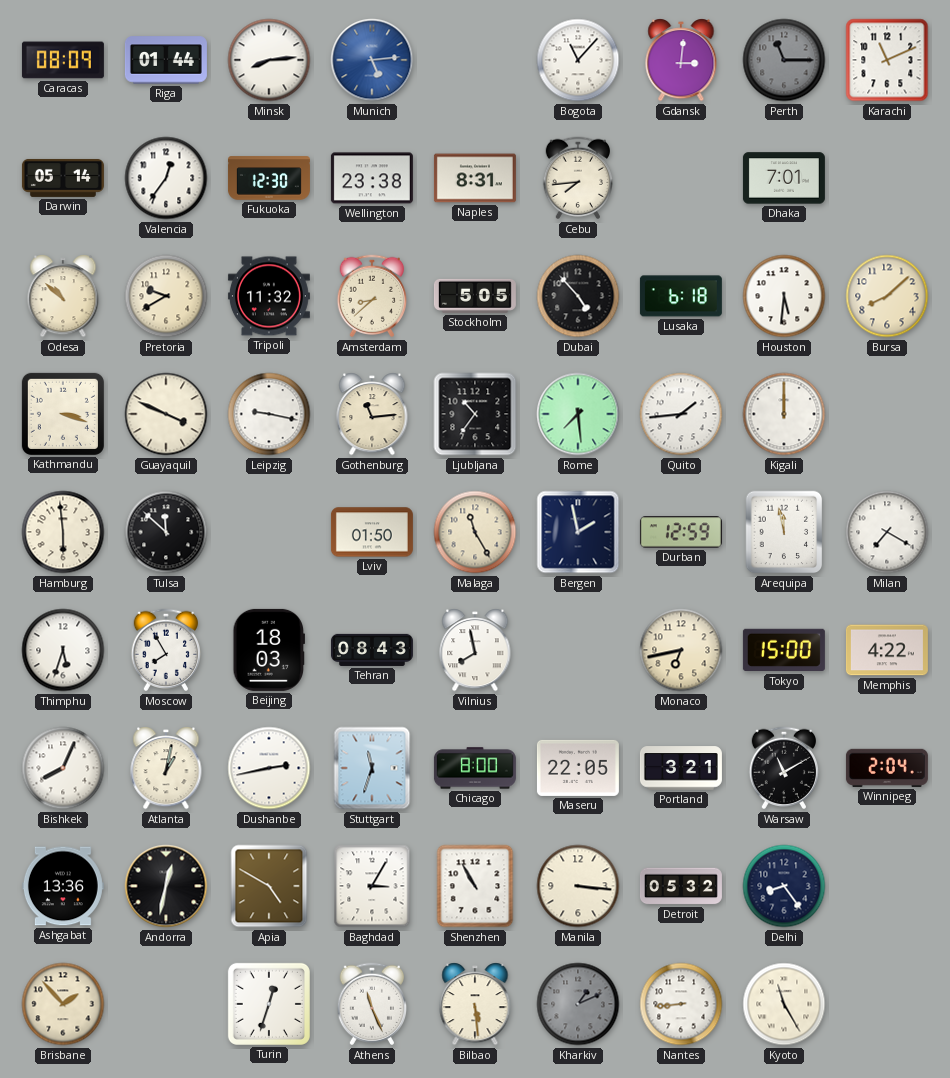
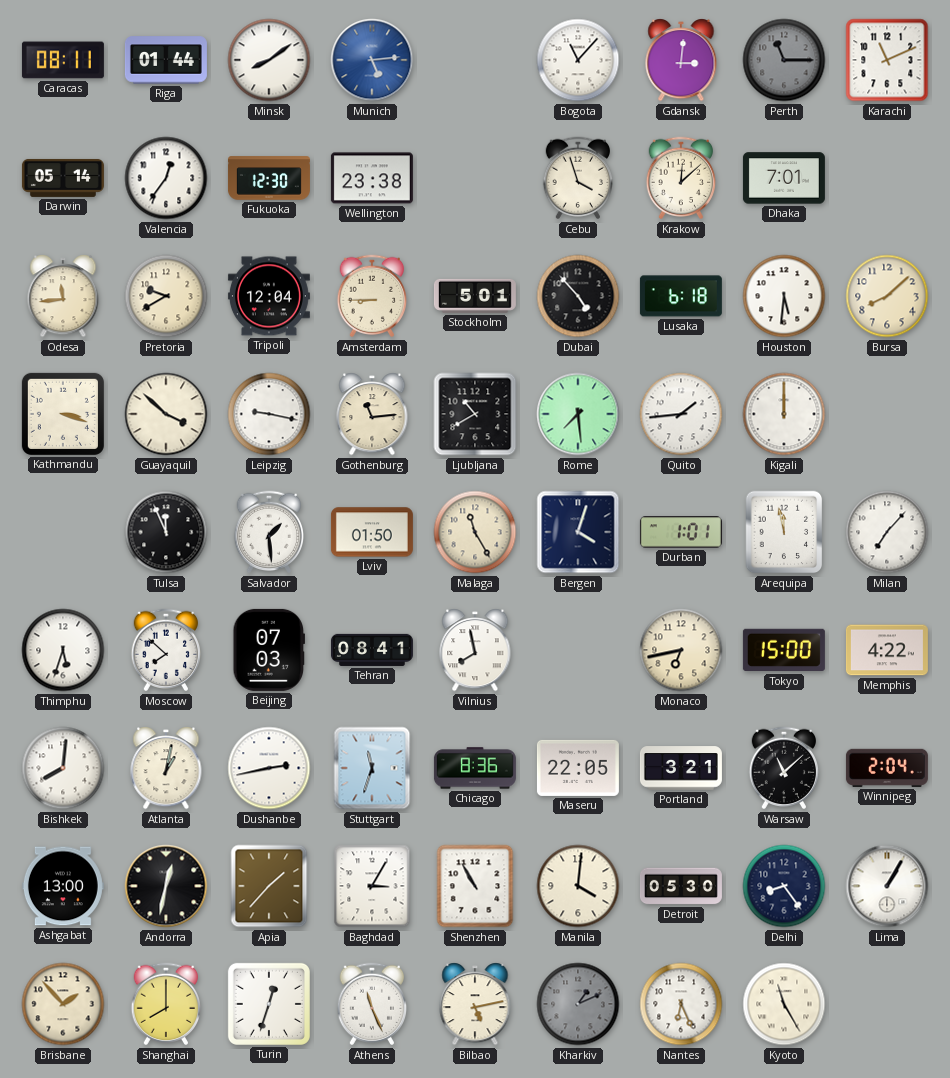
Caracas: 08:09 -> 08:11
Minsk: 8:14 -> 8:09
Naples: 8:31 -> none
Cebu: 7:44 -> 3:57
Krakow: none -> 12:08
Odesa: 10:52 -> 11:44
Tripoli: 11:32 -> 12:04
Amsterdam: 8:38 -> 8:45
Stockholm: 5:05 -> 5:01
Guayaquil: 3:49 -> 3:52
Ljubljana: 10:36 -> 10:40
Hamburg: 5:59 -> none
Tulsa: 11:52 -> 11:56
Salvador: none -> 1:29
Bergen: 1:58 -> 4:03
Durban: 12:59 -> 1:01
Milan: 7:20 -> 7:07
Moscow: 7:55 -> 7:52
Beijing: 18:03 -> 07:03
Tehran: 08:43 -> 08:41
Bishkek: 8:04 -> 8:01
Chicago: 8:00 -> 8:36
Warsaw: 11:10 -> 11:08
Ashgabat: 13:36 -> 13:00
Apia: 4:50 -> 1:37
Manila: 3:16 -> 4:01
Detroit: 05:32 -> 05:30
Lima: none -> 1:05
Shanghai: none -> 8:00
Bilbao: 5:29 -> 5:13
Nantes: 8:44 -> 6:26
